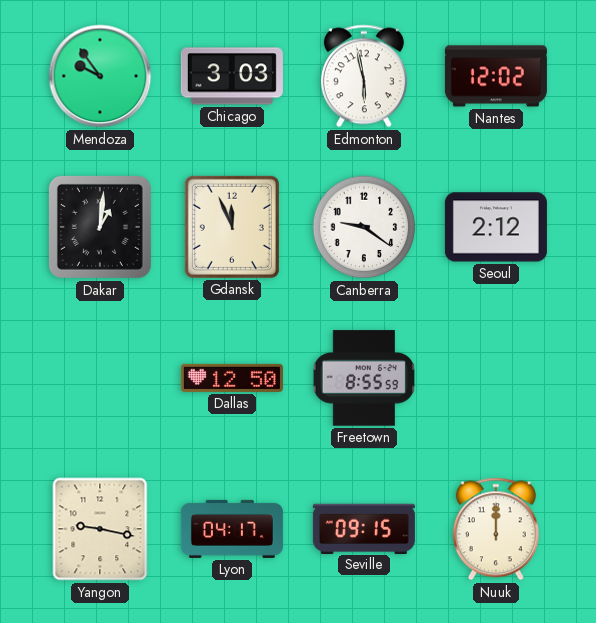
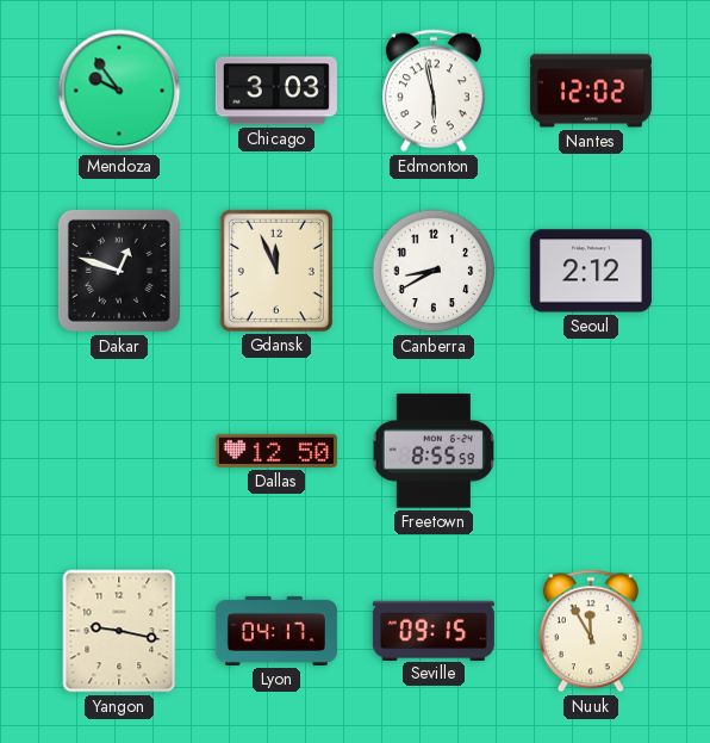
Dakar: 1:01 -> 12:48
Canberra: 9:21 -> 8:40
Nuuk: 12:00 -> 11:55
